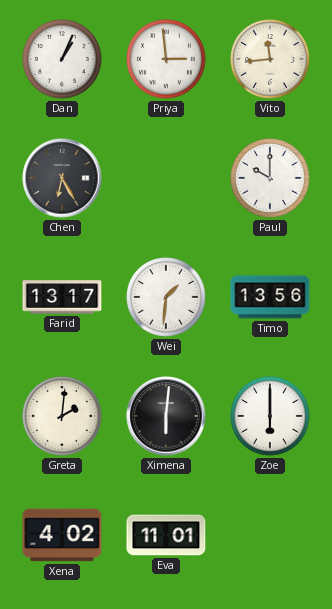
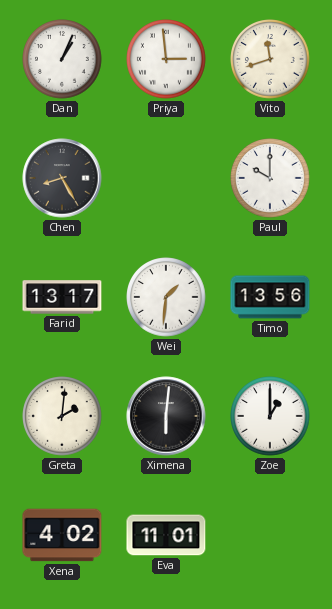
Vito: 11:44 -> 11:42
Chen: 6:25 -> 8:25
Zoe: 6:00 -> 1:00
